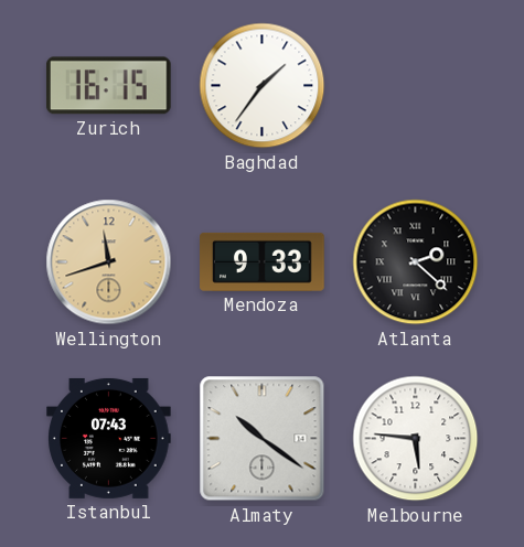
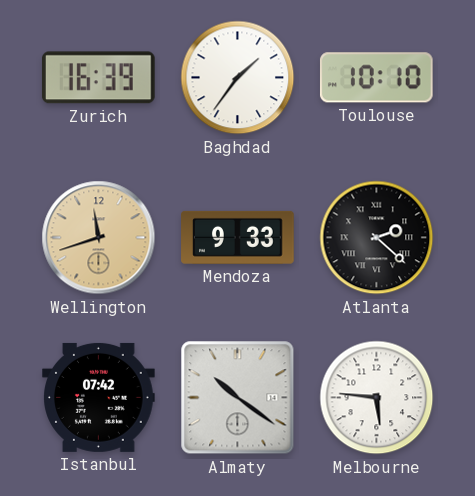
Zurich: 16:15 -> 16:39
Toulouse: none -> 10:10
Istanbul: 07:43 -> 07:42
